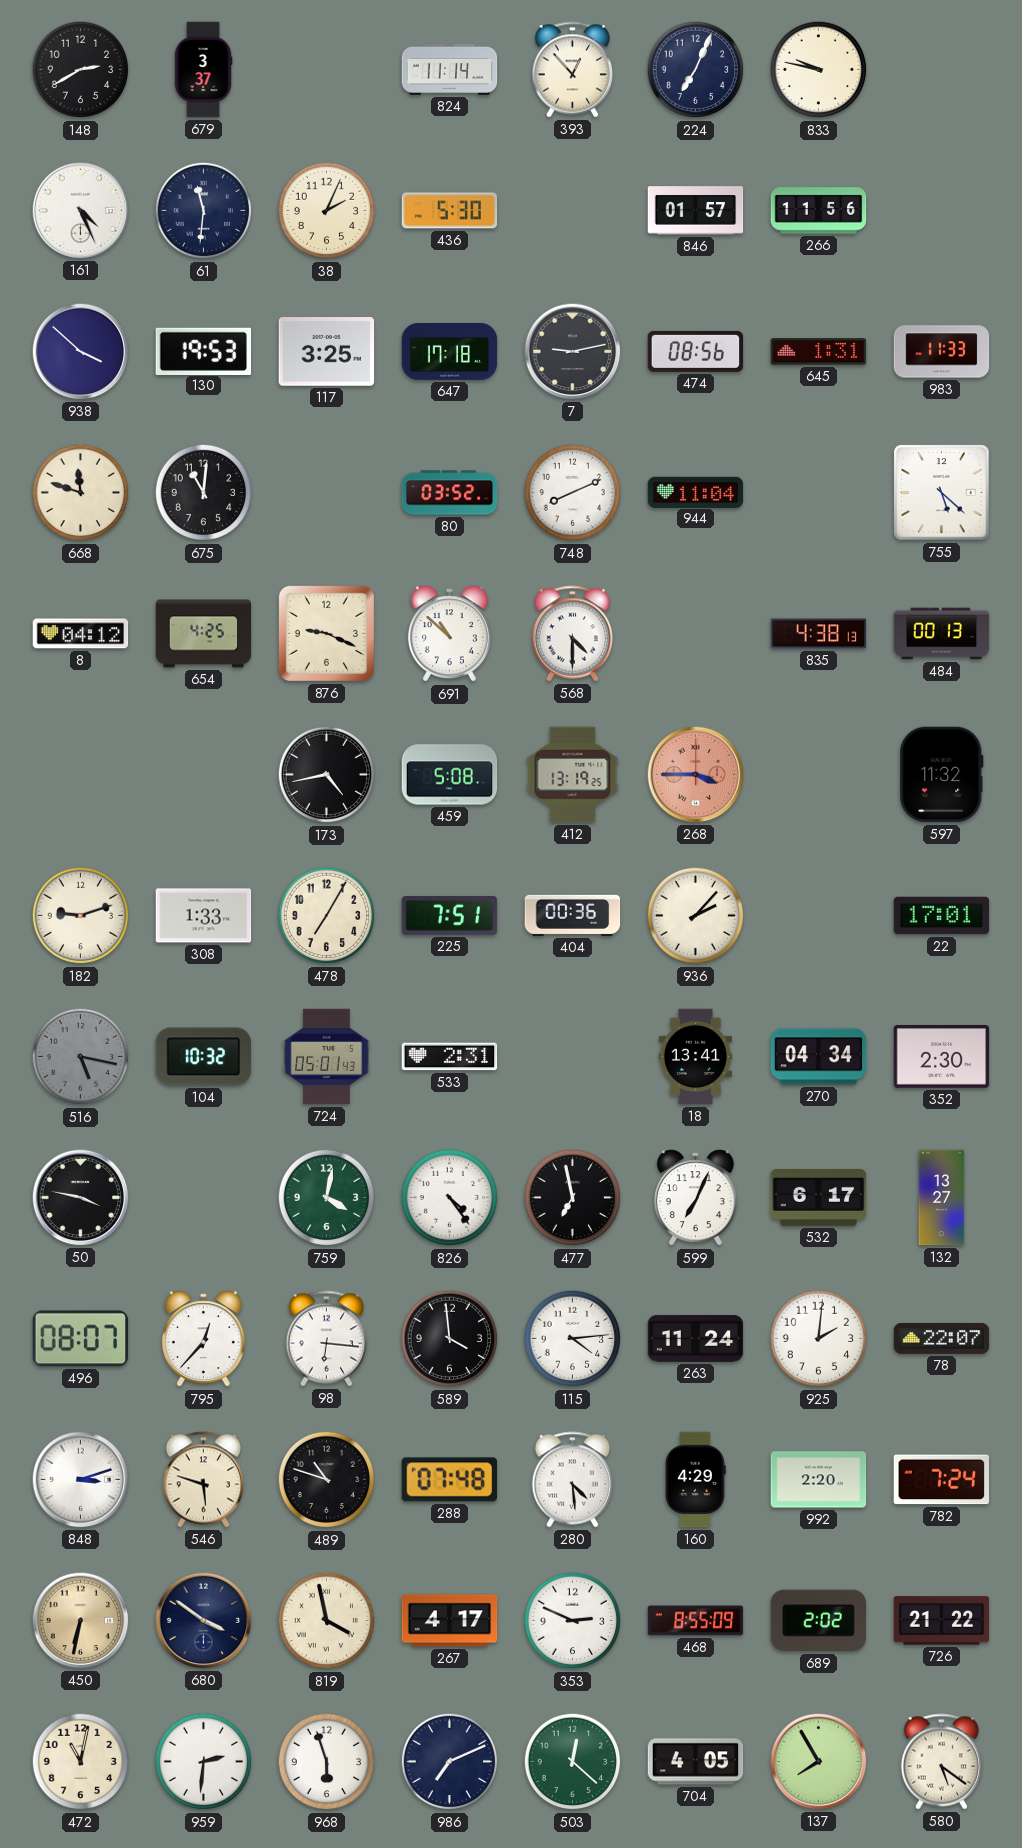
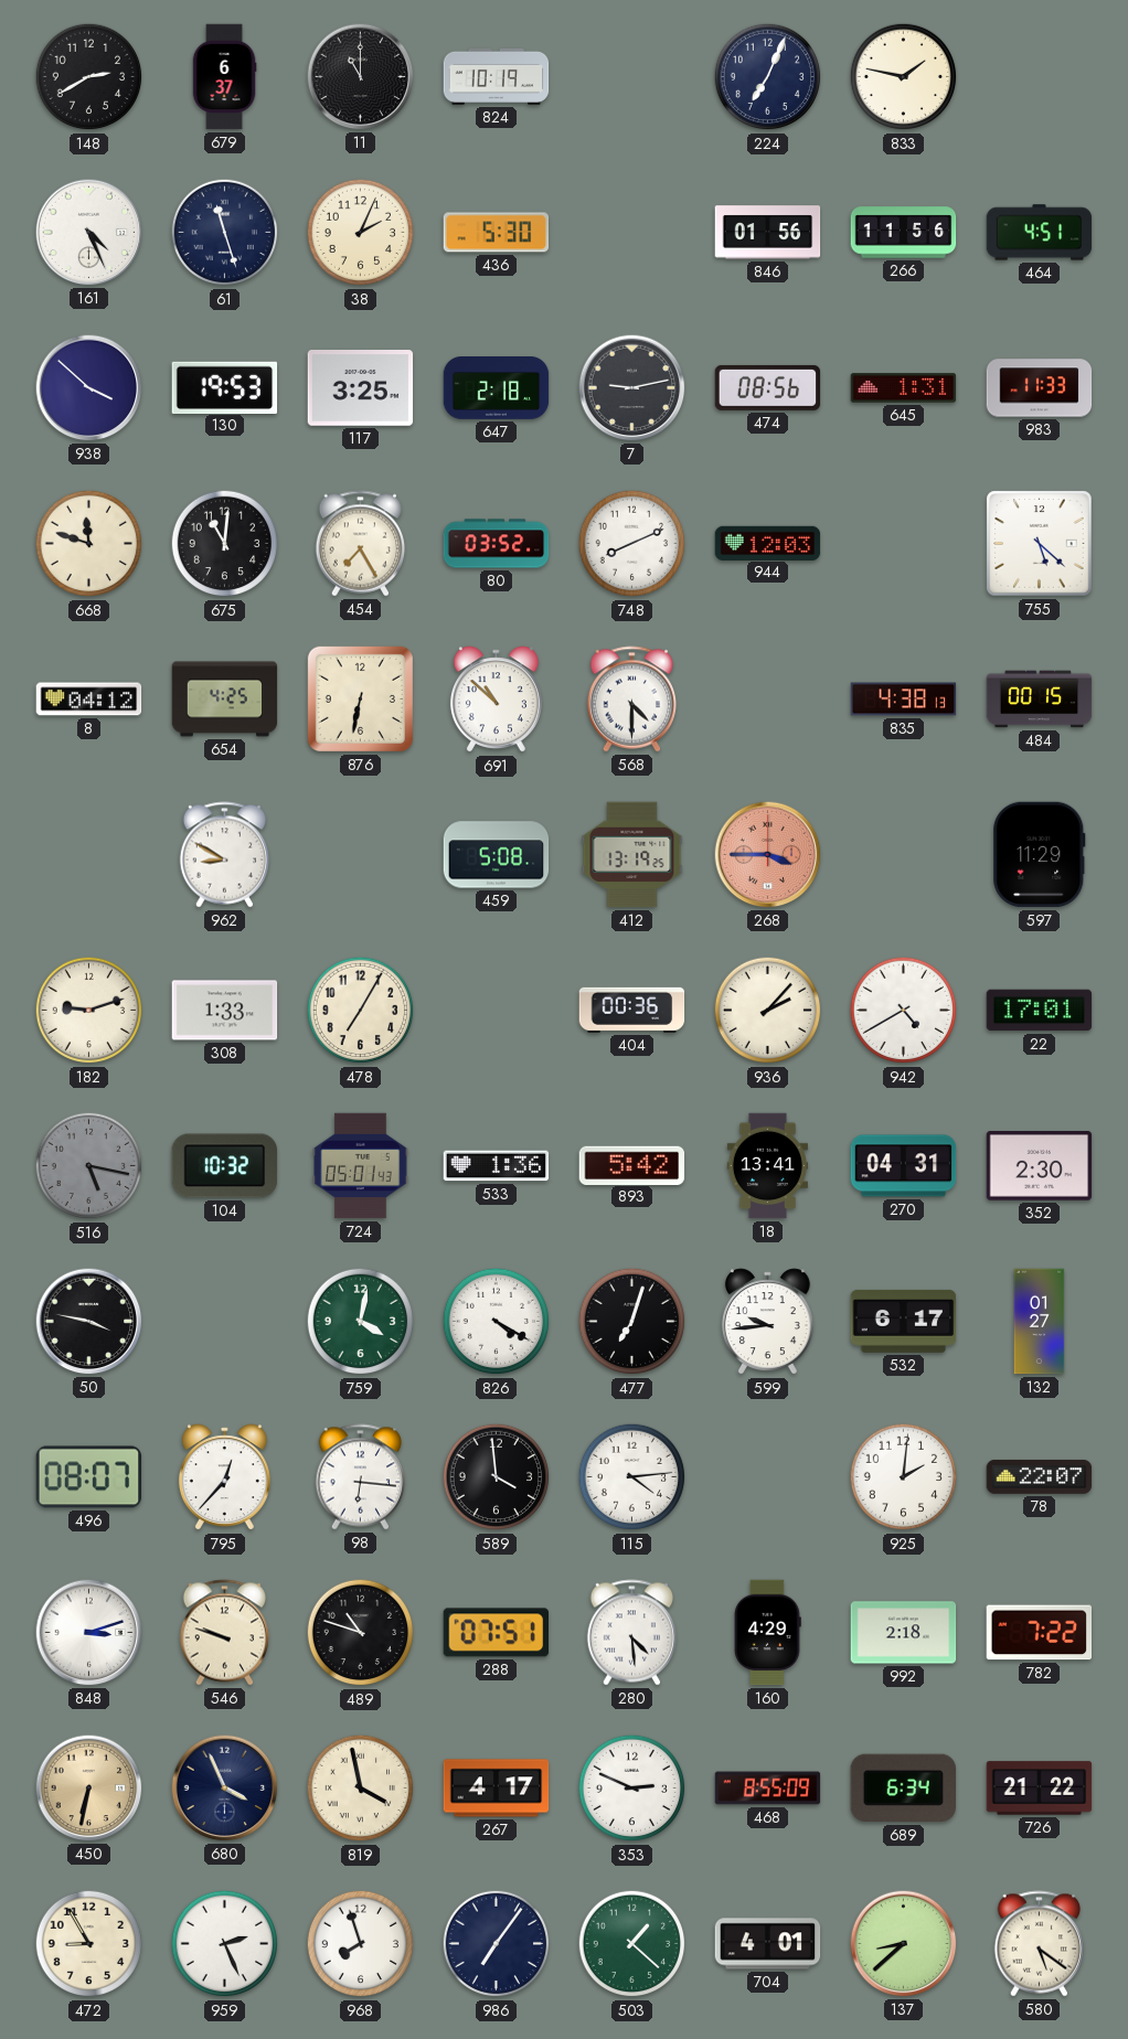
679: 3:37 -> 6:37
11: none -> 11:00
824: 11:14 -> 10:19
393: 12:53 -> none
833: 9:47 -> 1:47
61: 11:31 -> 11:27
846: 01:57 -> 01:56
464: none -> 4:51
647: 17:18 -> 2:18
454: none -> 7:25
944: 11:04 -> 12:03
876: 9:19 -> 6:32
484: 00:13 -> 00:15
962: none -> 8:50
173: 4:43 -> none
597: 11:32 -> 11:29
225: 7:51 -> none
942: none -> 4:40
533: 2:31 -> 1:36
893: none -> 5:42
270: 04:34 -> 04:31
826: 4:24 -> 4:20
477: 6:58 -> 7:03
599: 7:04 -> 9:44
132: 13:27 -> 01:27
263: 11:24 -> none
546: 5:48 -> 9:48
288: 07:48 -> 07:51
992: 2:20 -> 2:18
782: 7:24 -> 7:22
680: 3:51 -> 3:56
689: 2:02 -> 6:34
472: 11:02 -> 8:55
959: 2:31 -> 2:26
968: 5:57 -> 7:57
986: 7:11 -> 7:06
503: 12:22 -> 1:22
704: 4:05 -> 4:01
137: 7:55 -> 8:38
